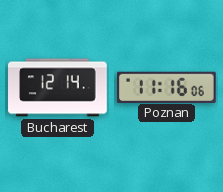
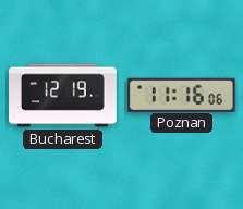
Bucharest: 12:14 -> 12:19
